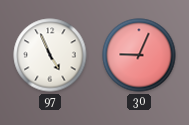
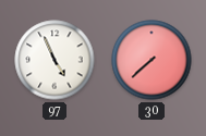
30: 9:04 -> 7:38
